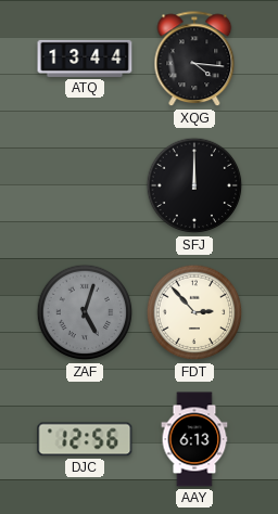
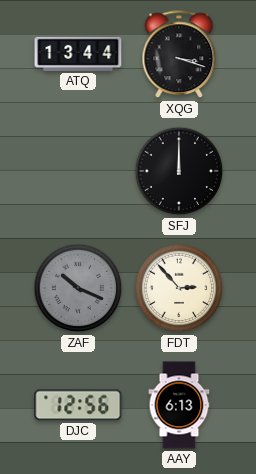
XQG: 4:16 -> 3:18
ZAF: 5:03 -> 10:19
